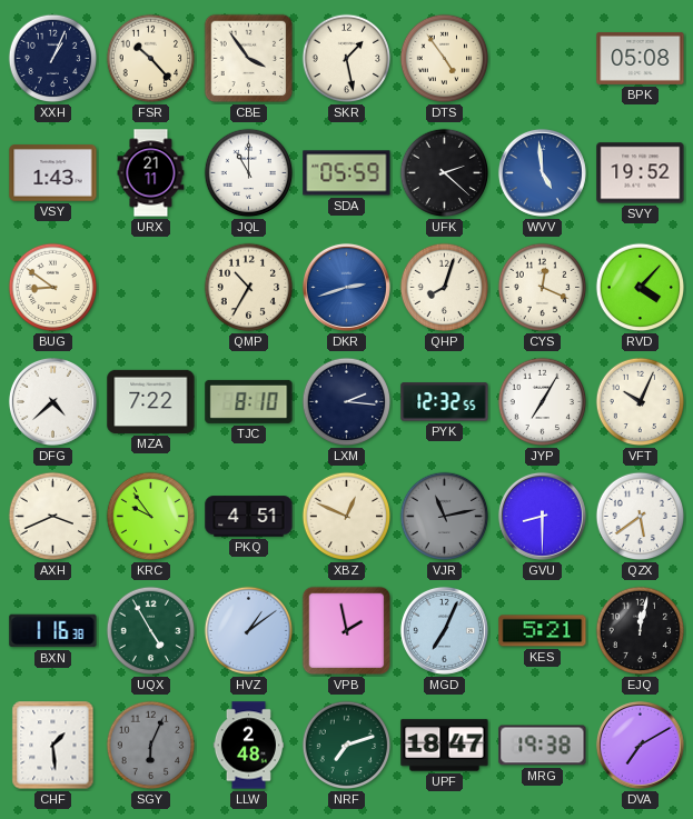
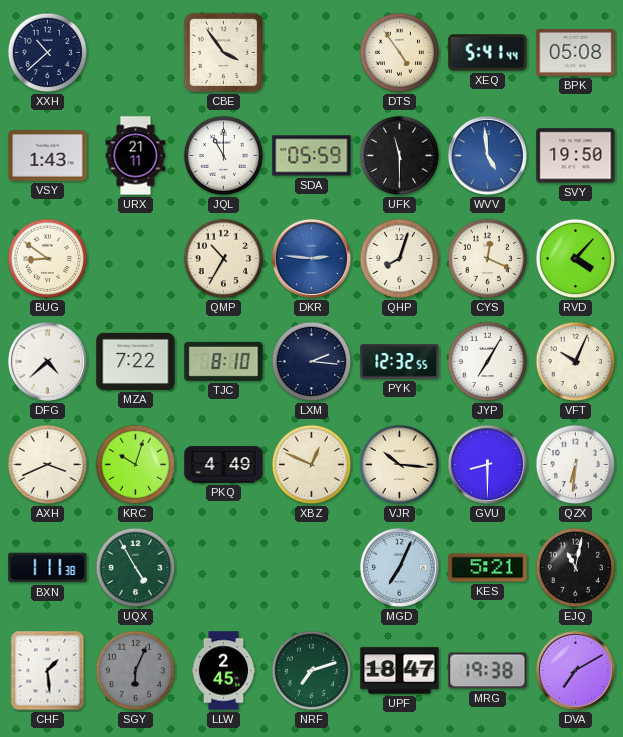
XXH: 1:04 -> 10:38
FSR: 10:23 -> none
SKR: 1:28 -> none
XEQ: none -> 5:41
UFK: 2:22 -> 11:30
SVY: 19:52 -> 19:50
DKR: 2:42 -> 2:46
KRC: 9:54 -> 10:03
PKQ: 4:51 -> 4:49
VJR: 11:13 -> 10:16
VJR dial: grey -> cream
QZX: 5:39 -> 6:31
BXN: 1:16 -> 1:11
HVZ: 1:09 -> none
VPB: 1:58 -> none
EJQ: 12:02 -> 11:02
LLW: 2:48 -> 2:45
